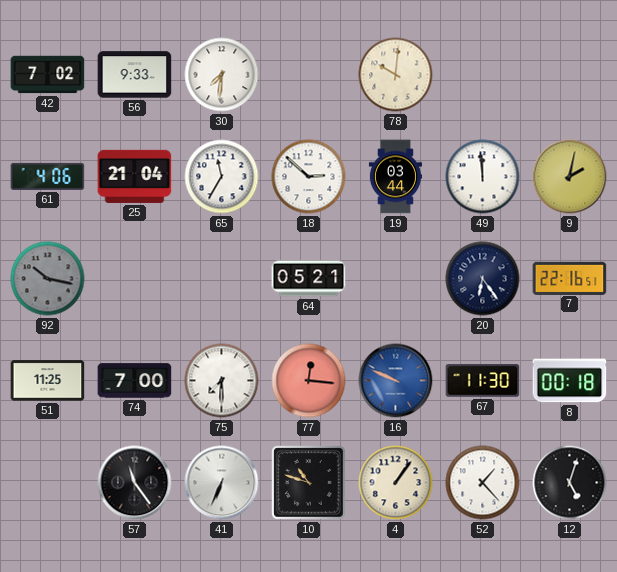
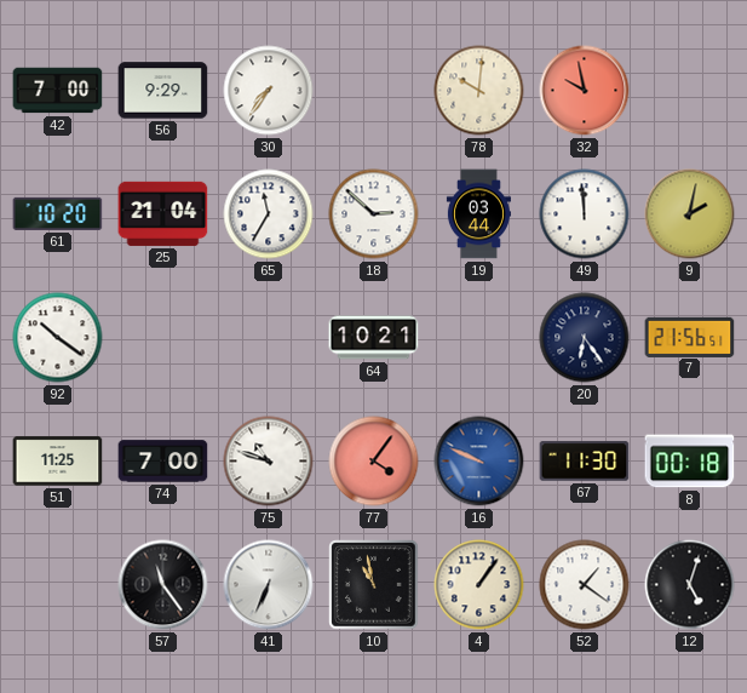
42: 7:02 -> 7:00
56: 9:33 -> 9:29
30: 7:31 -> 7:36
32: none -> 9:58
61: 4:06 -> 10:20
92: 10:17 -> 10:21
92 dial: grey -> white
64: 05:21 -> 10:21
7: 22:16 -> 21:56
75: 7:30 -> 10:48
77: 12:16 -> 4:06
10: 10:48 -> 10:58
52: 1:23 -> 1:21
